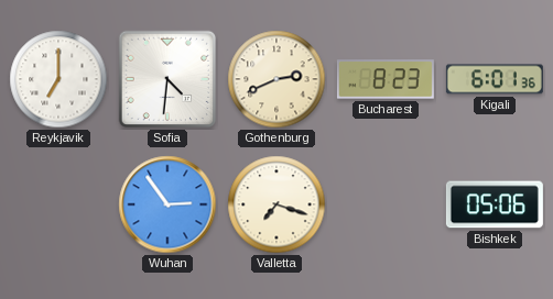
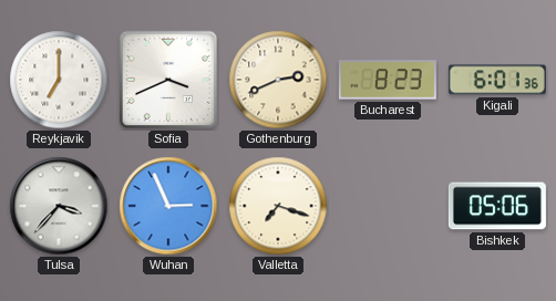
Sofia: 4:31 -> 3:41
Tulsa: none -> 3:37
Wuhan: 2:54 -> 2:56
